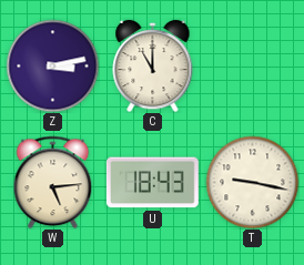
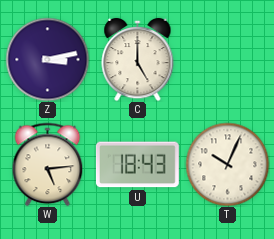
C: 11:00 -> 5:00
T: 9:17 -> 10:04
